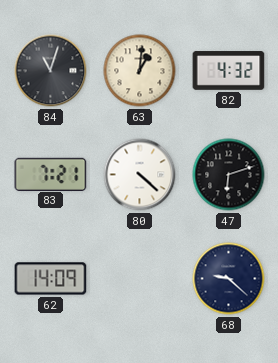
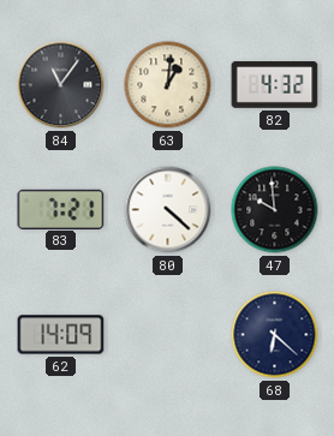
84: 11:03 -> 11:06
47: 6:12 -> 9:59
68: 9:22 -> 6:22
